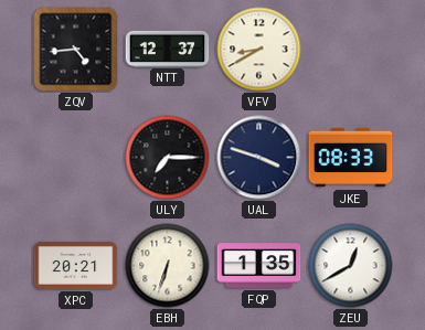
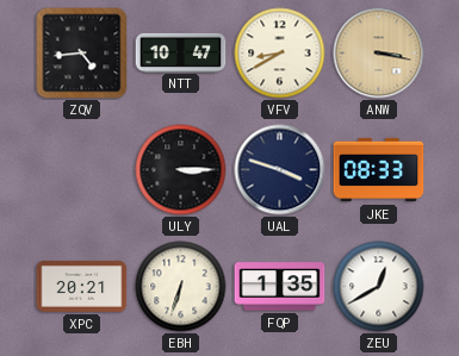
NTT: 12:37 -> 10:47
ANW: none -> 3:17
ULY: 7:15 -> 3:15
